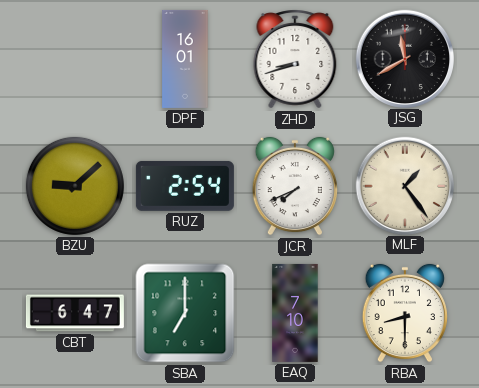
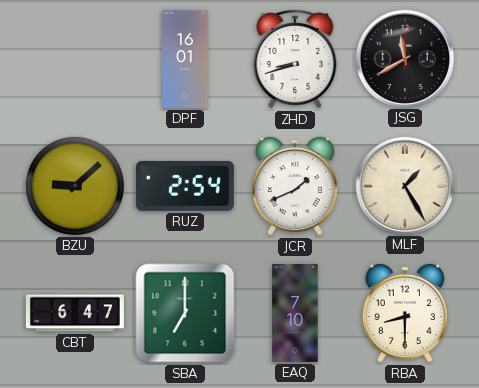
JCR: 7:41 -> 1:41
MLF: 1:24 -> 1:25
